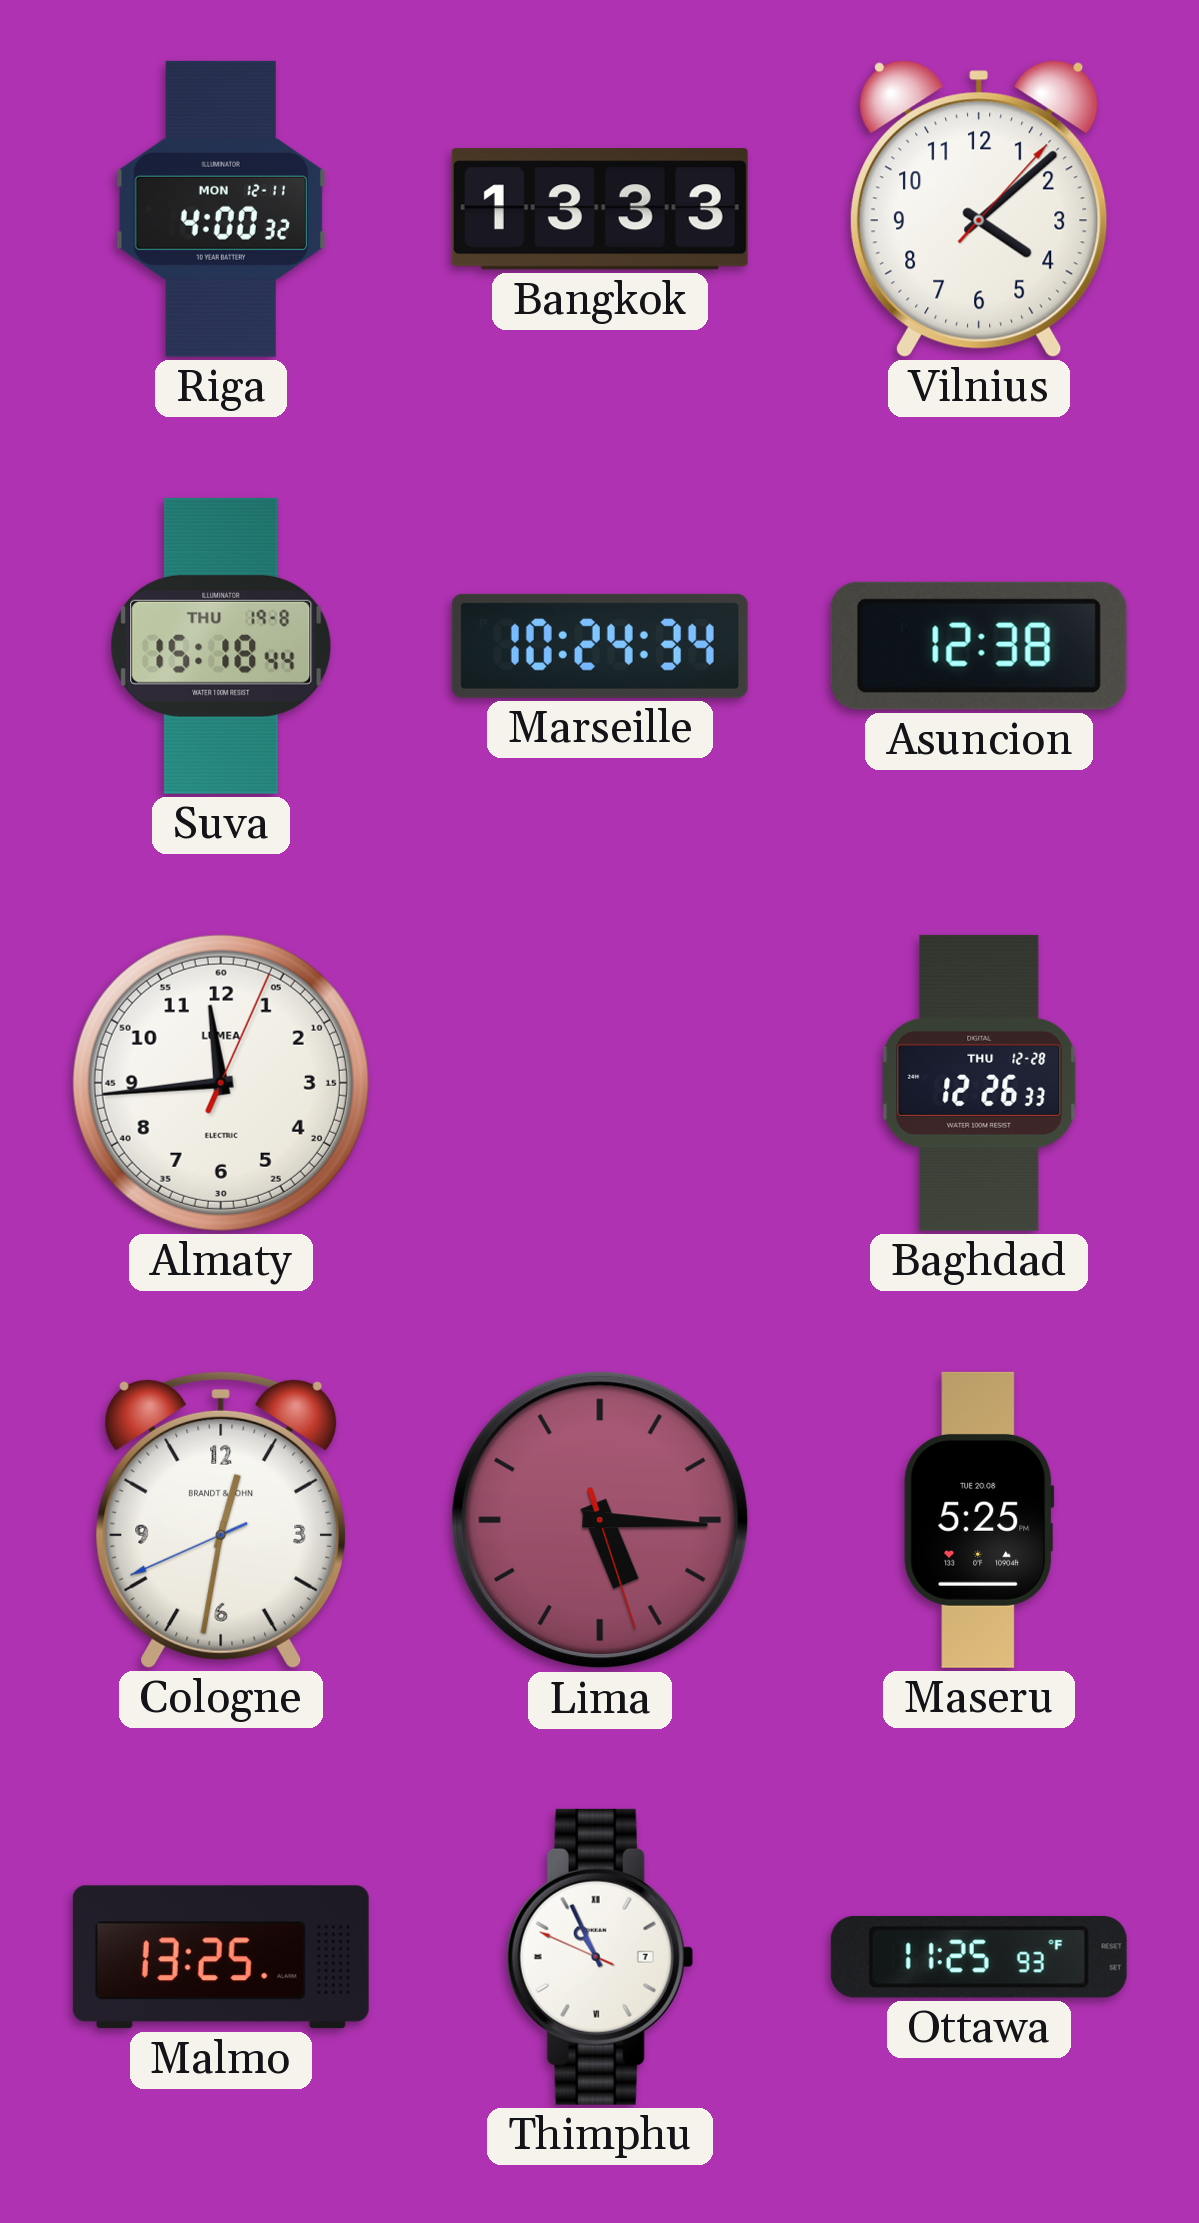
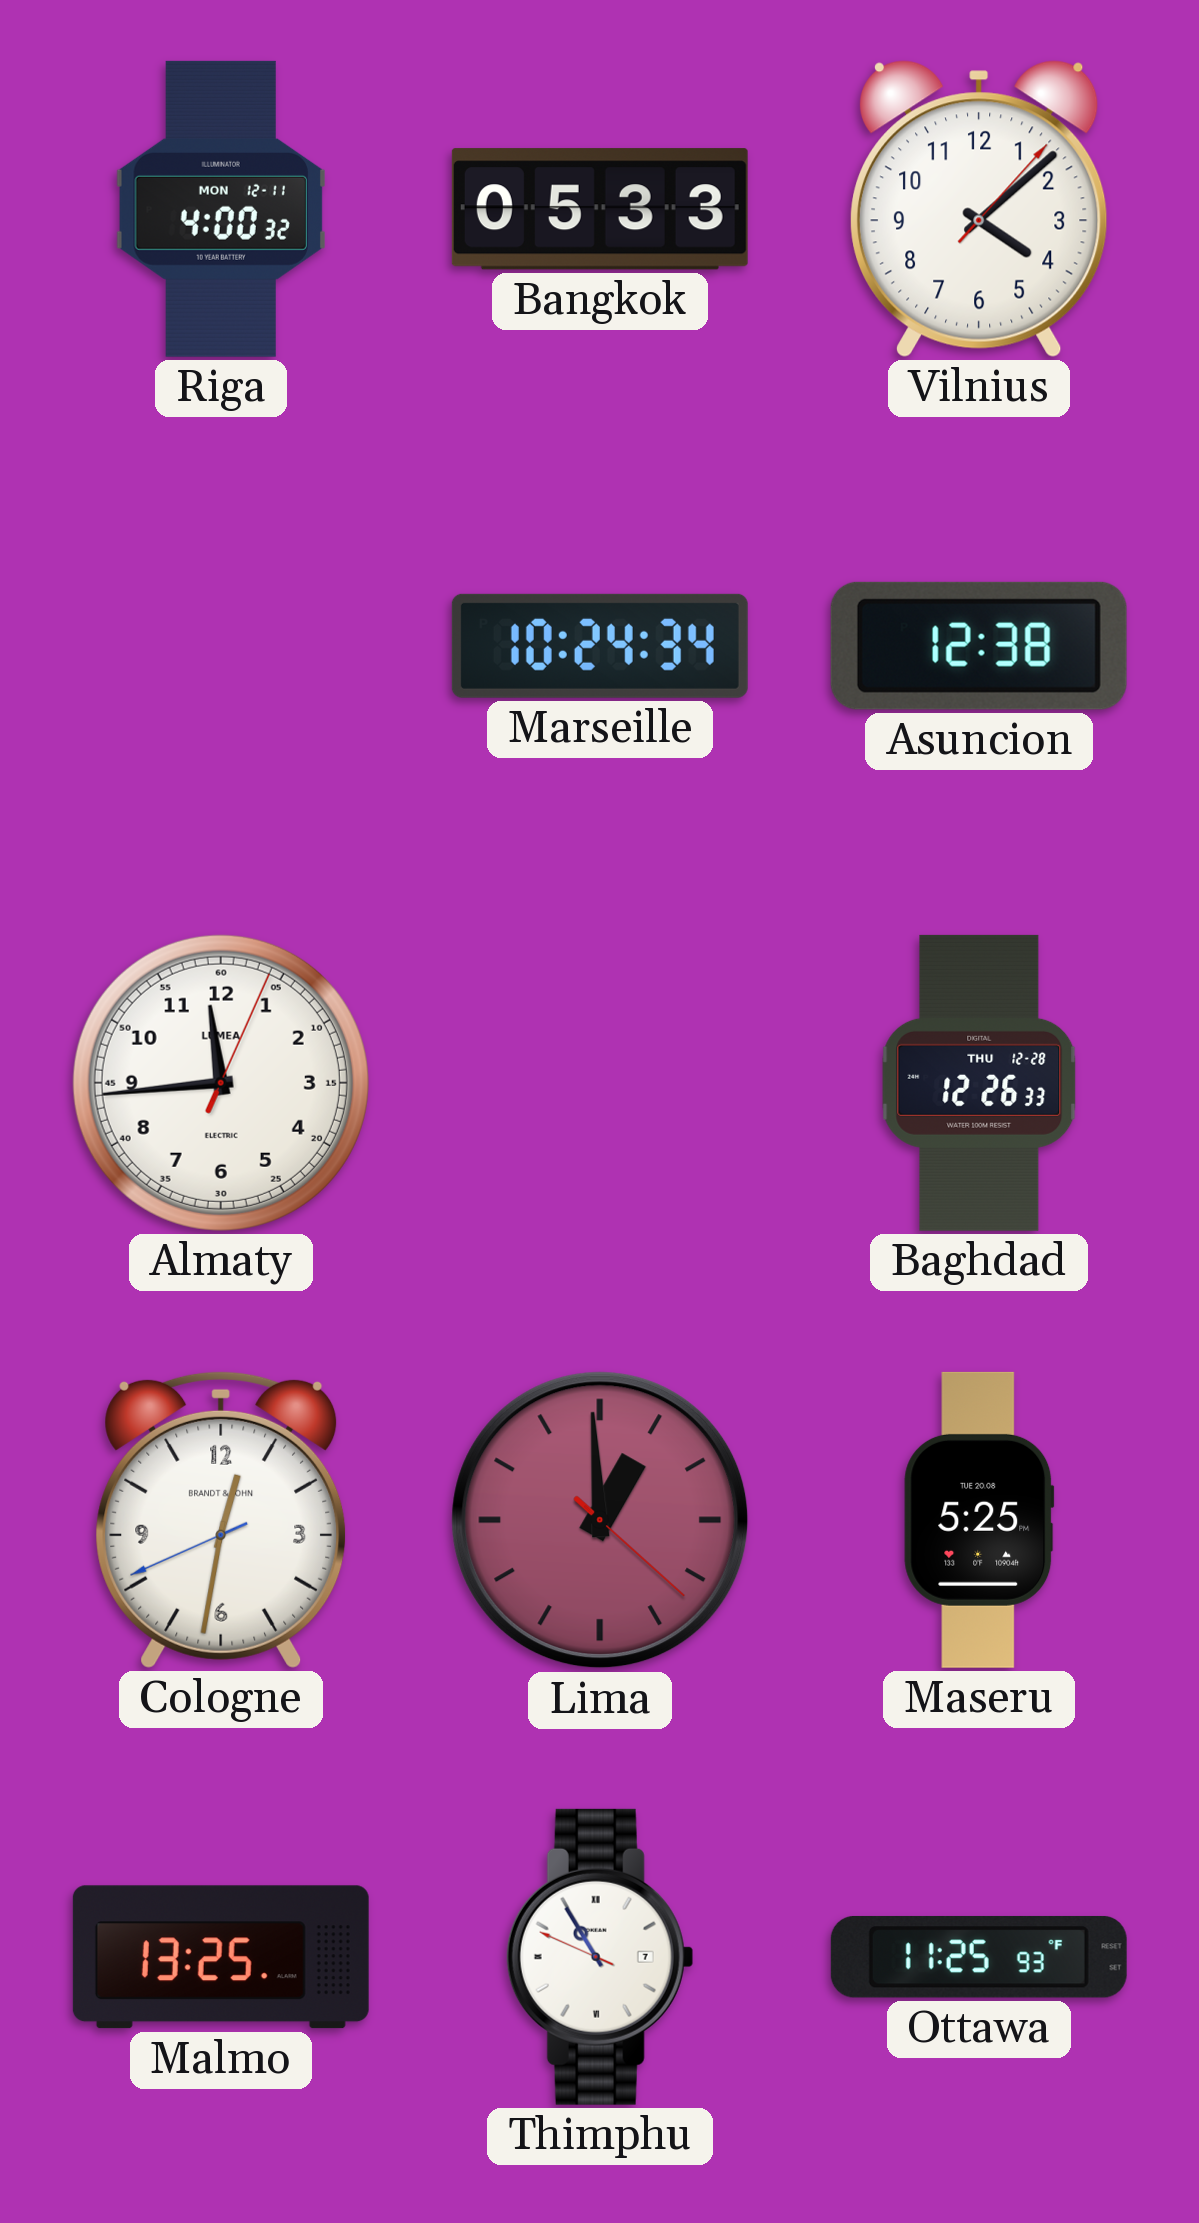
Bangkok: 13:33 -> 05:33
Suva: 15:18 -> none
Lima: 5:15 -> 12:59
Thimphu: 10:55 -> 10:54
